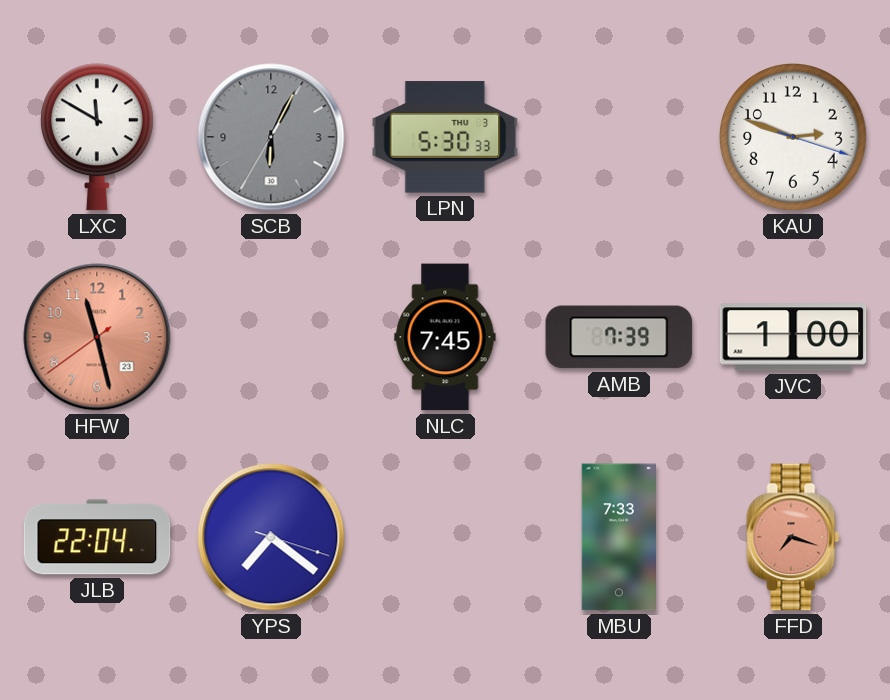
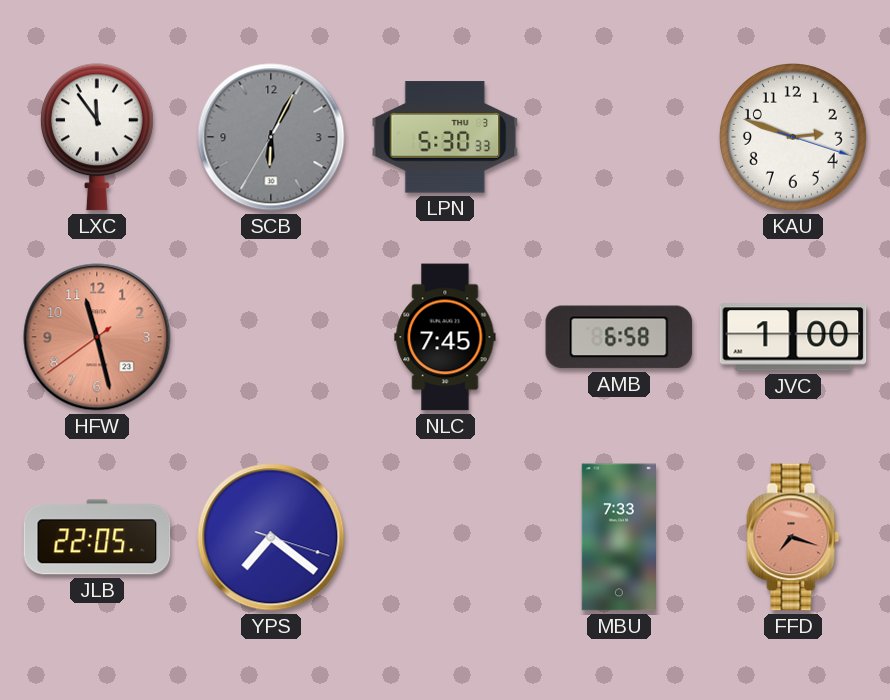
LXC: 11:50 -> 11:54
AMB: 7:39 -> 6:58
JLB: 22:04 -> 22:05
